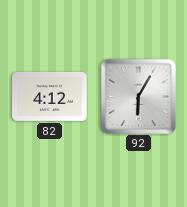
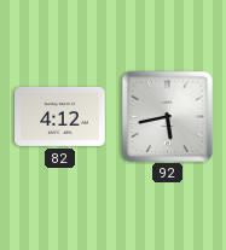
92: 6:05 -> 5:43
